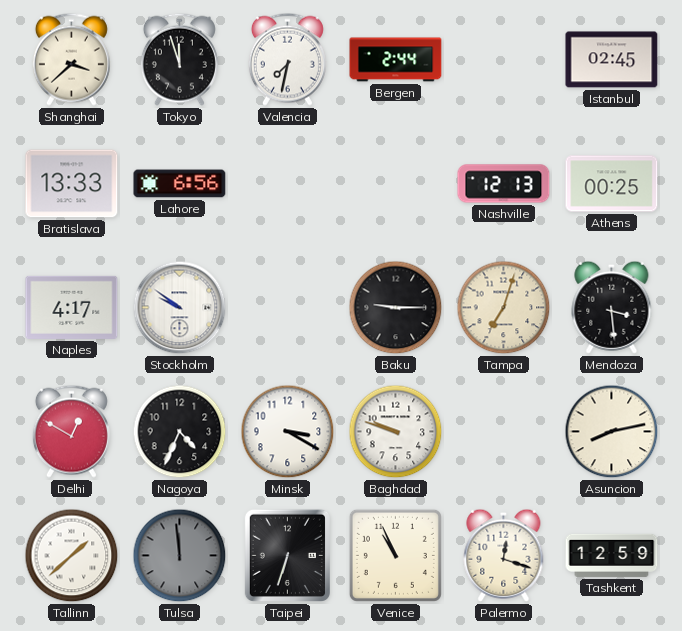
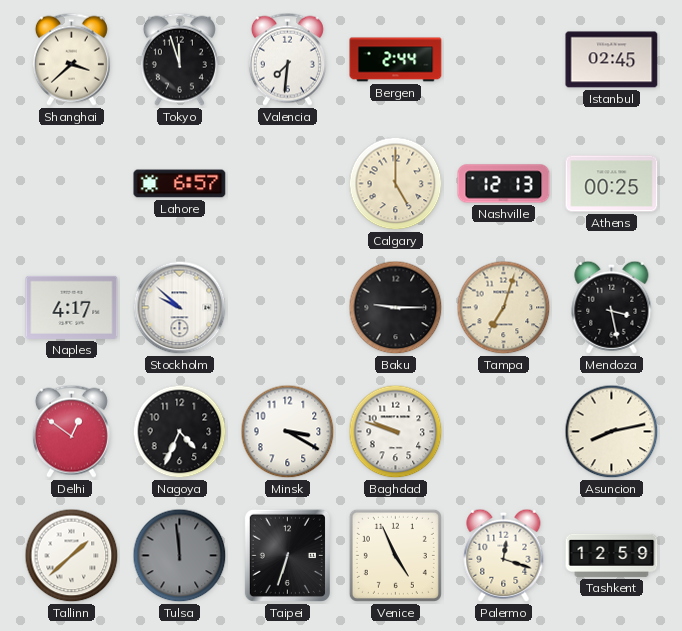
Valencia: 7:32 -> 7:31
Bratislava: 13:33 -> none
Lahore: 6:56 -> 6:57
Calgary: none -> 5:00
Stockholm: 9:51 -> 9:52
Mendoza: 3:29 -> 3:28
Delhi: 12:50 -> 12:51
Venice: 10:56 -> 4:56
